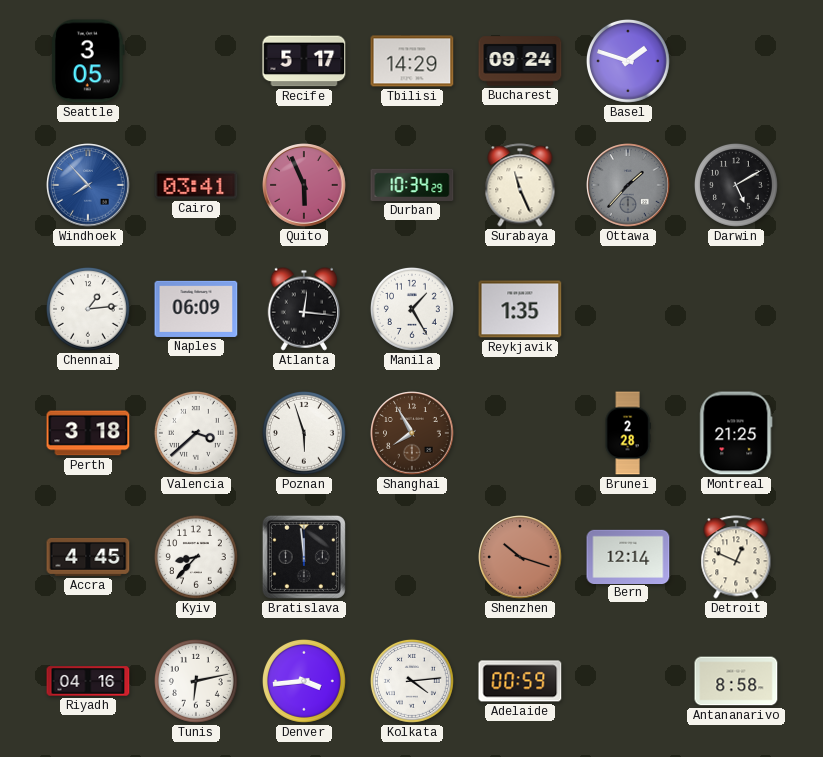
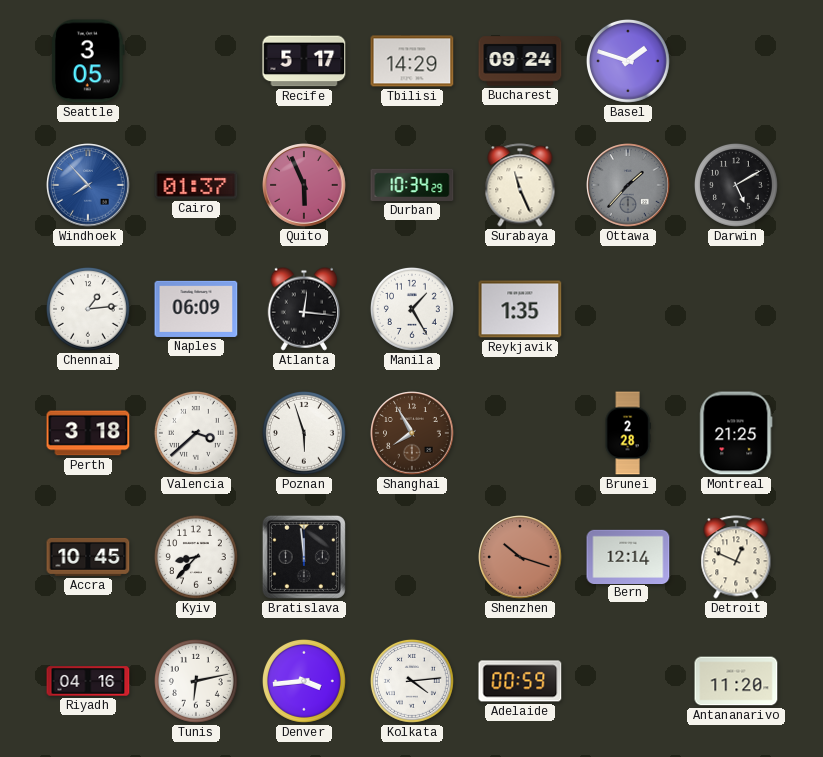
Cairo: 03:41 -> 01:37
Accra: 4:45 -> 10:45
Antananarivo: 8:58 -> 11:20
